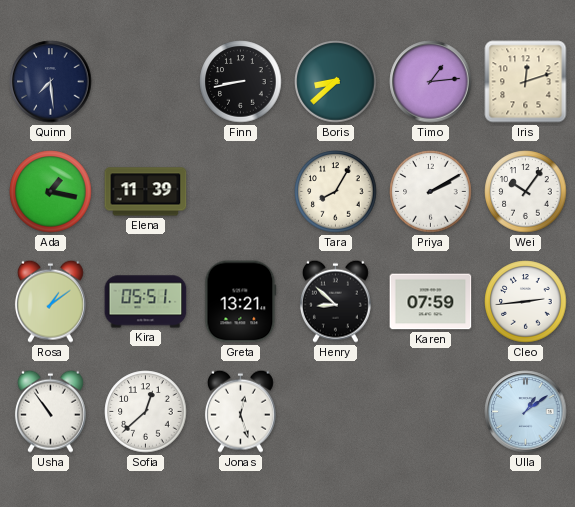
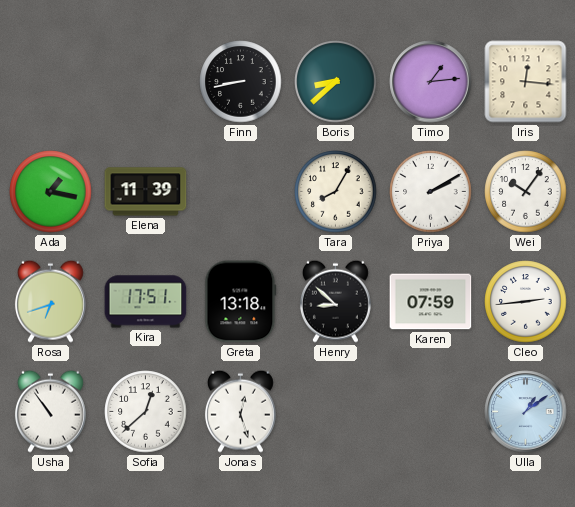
Quinn: 7:29 -> none
Iris: 12:12 -> 12:16
Rosa: 1:09 -> 6:42
Kira: 05:51 -> 17:51
Greta: 13:21 -> 13:18
